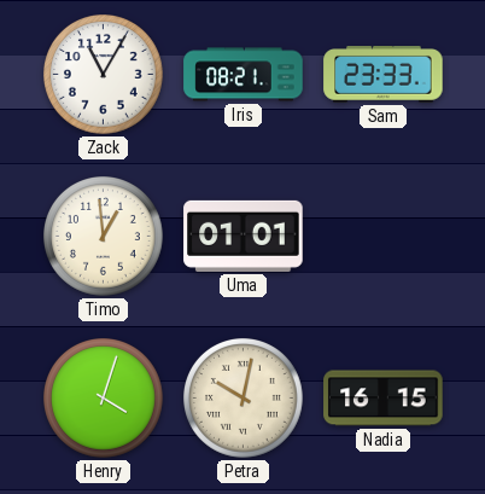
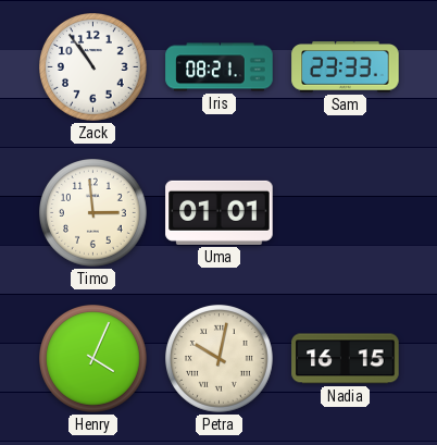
Zack: 11:05 -> 10:54
Timo: 12:59 -> 2:59
Henry: 4:03 -> 4:04
